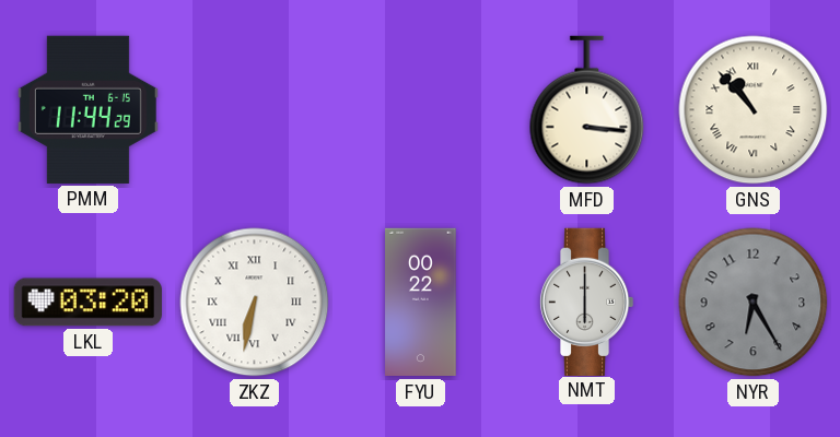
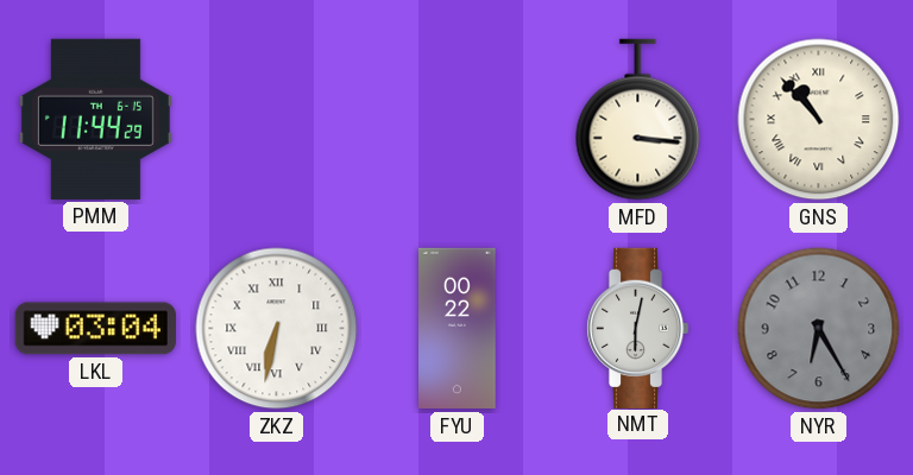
LKL: 03:20 -> 03:04
NMT: 6:00 -> 6:02
